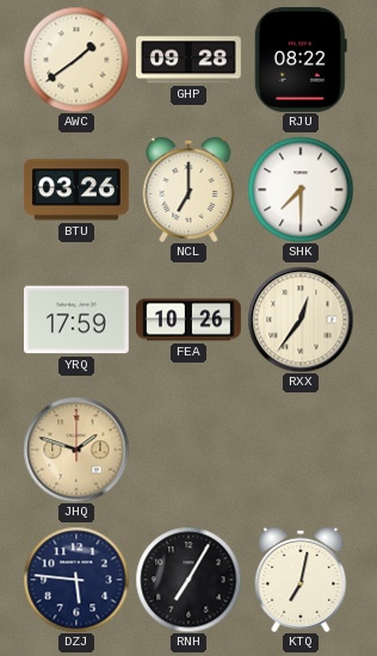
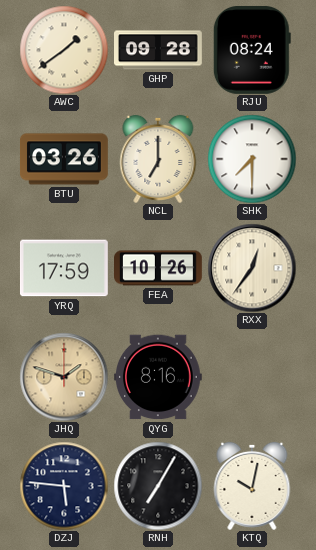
RJU: 08:22 -> 08:24
QYG: none -> 8:16
KTQ: 7:02 -> 10:02
